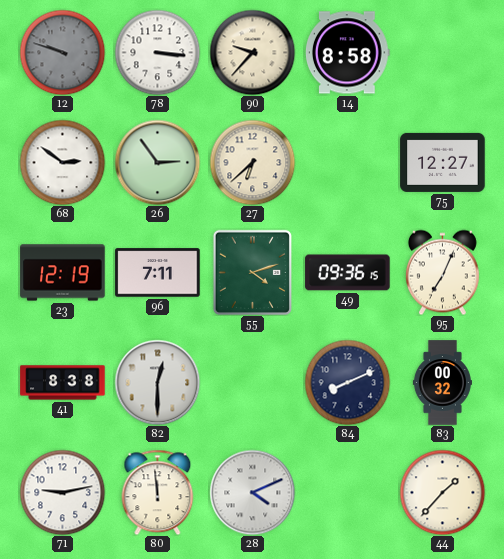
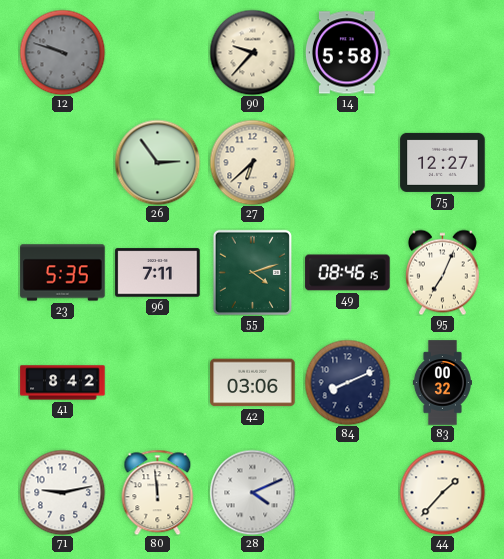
78: 3:16 -> none
14: 8:58 -> 5:58
68: 2:51 -> none
23: 12:19 -> 5:35
49: 09:36 -> 08:46
41: 8:38 -> 8:42
82: 12:30 -> none
42: none -> 03:06
